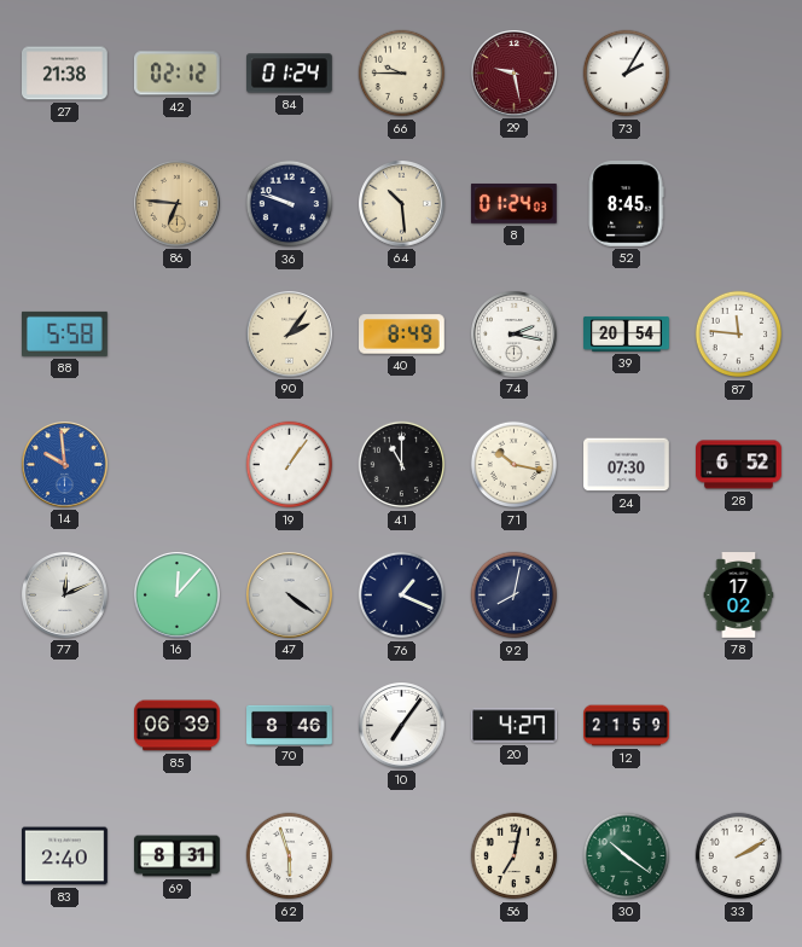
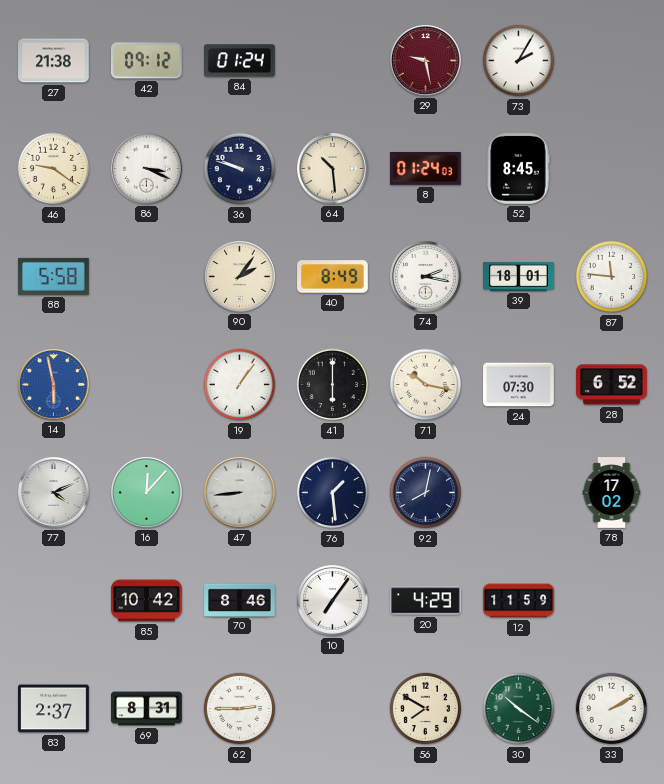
42: 02:12 -> 09:12
66: 9:45 -> none
46: none -> 9:21
86: 6:46 -> 3:19
86 dial: champagne -> white
39: 20:54 -> 18:01
14: 9:59 -> 5:58
41: 11:00 -> 6:00
77: 12:11 -> 4:11
47: 4:21 -> 8:44
76: 1:19 -> 1:29
85: 06:39 -> 10:42
20: 4:27 -> 4:29
12: 21:59 -> 11:59
83: 2:40 -> 2:37
62: 5:57 -> 2:45
56: 7:02 -> 7:50
